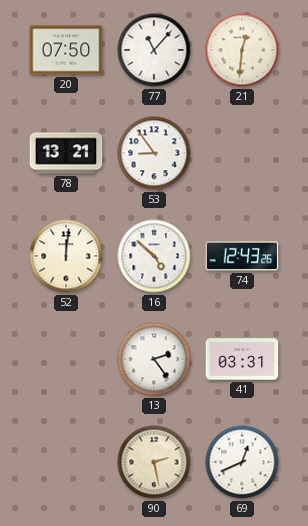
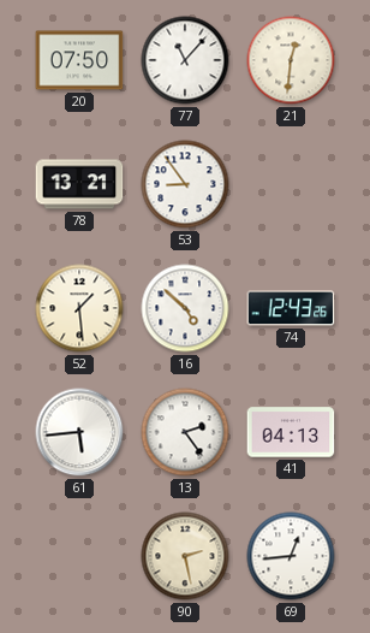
52: 12:01 -> 1:29
61: none -> 5:44
41: 03:31 -> 04:13
69: 12:41 -> 12:44
